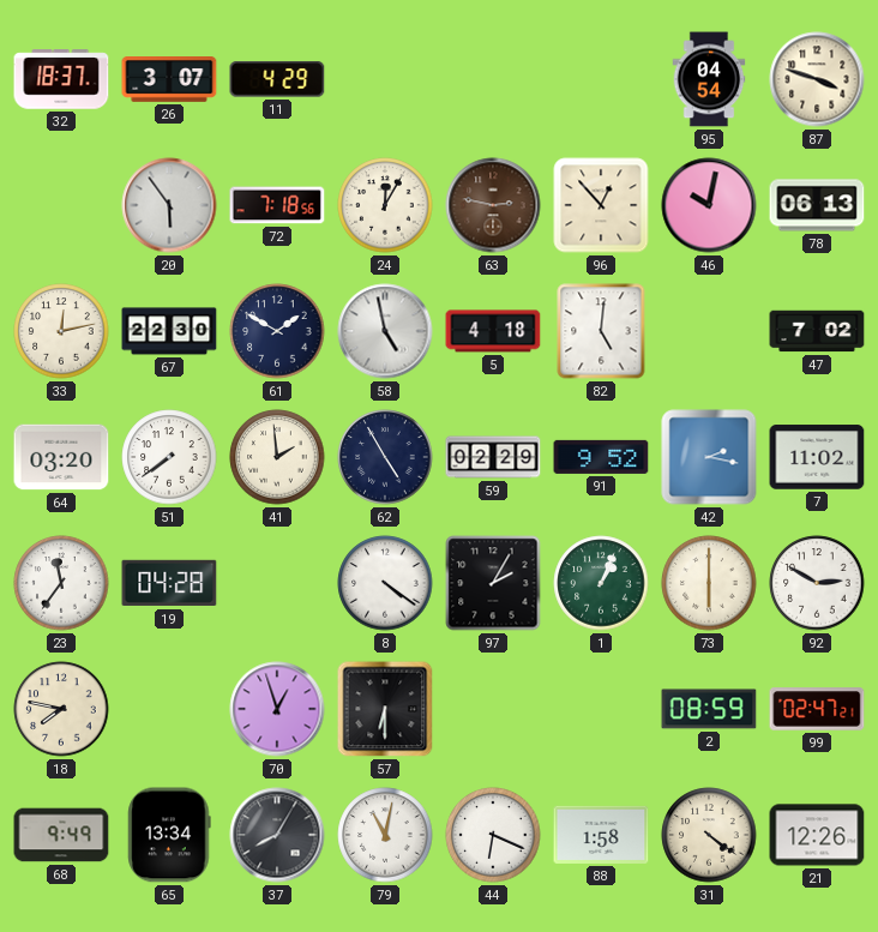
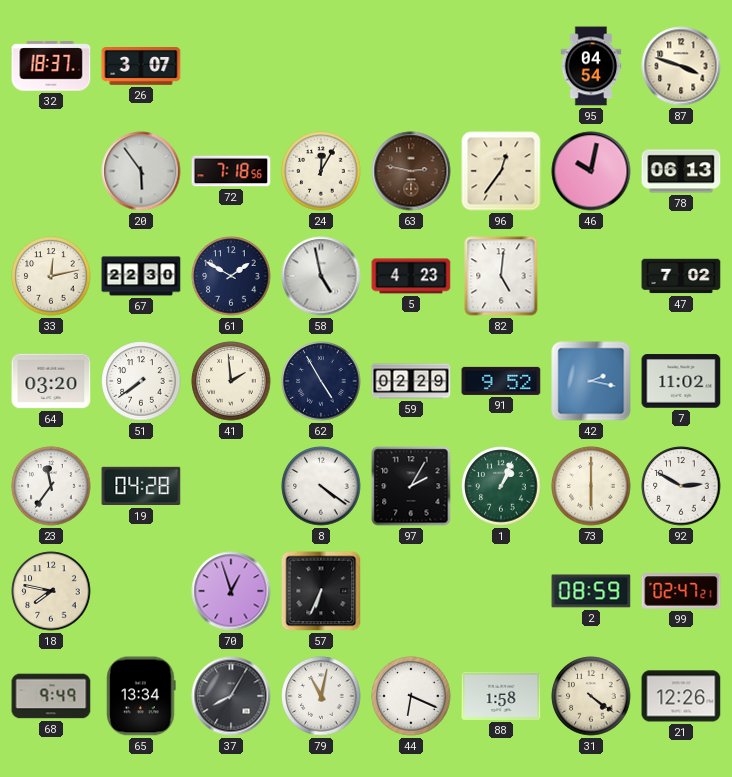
11: 4:29 -> none
96: 12:53 -> 12:36
5: 4:18 -> 4:23
57: 6:30 -> 6:34
